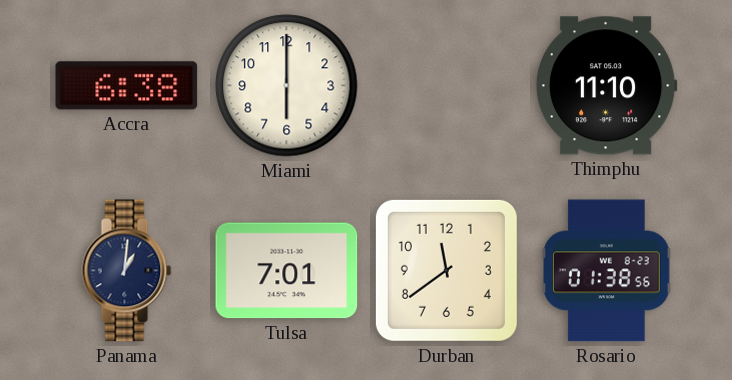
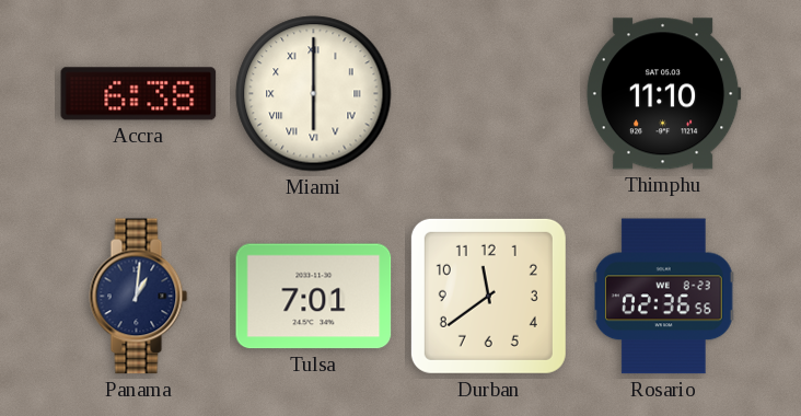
Miami numerals: Arabic -> Roman
Rosario: 01:38 -> 02:36
